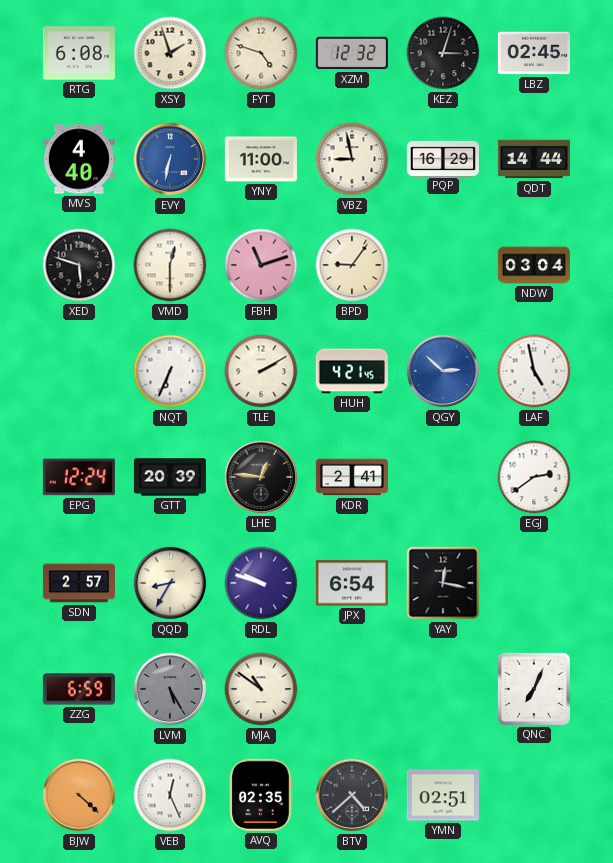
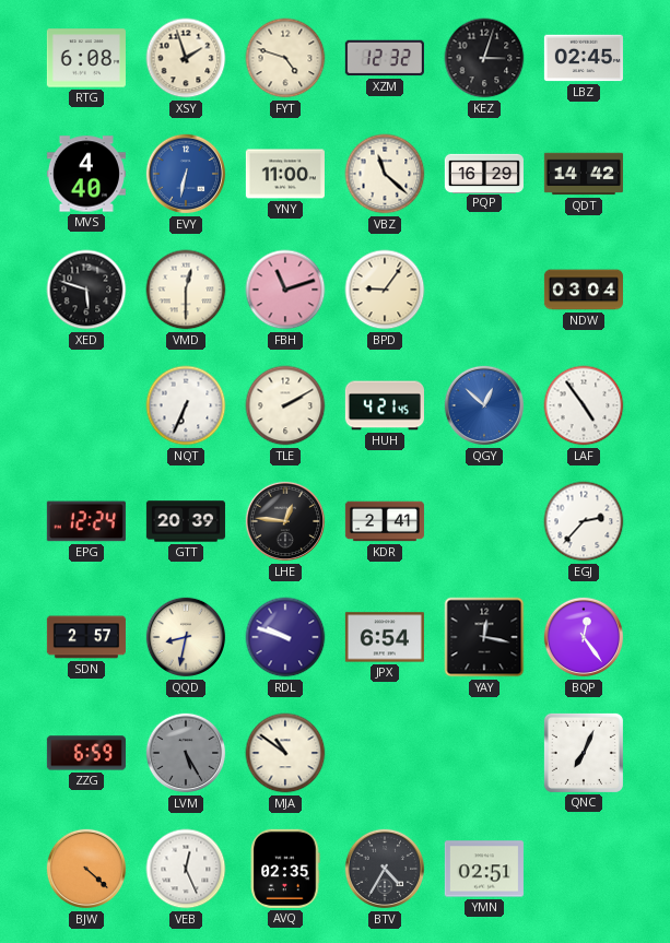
VBZ: 8:58 -> 11:22
QDT: 14:44 -> 14:42
QGY: 2:52 -> 12:52
LAF: 4:58 -> 4:54
EGJ: 2:39 -> 2:37
QQD: 8:35 -> 8:32
BQP: none -> 12:24
BTV: 4:38 -> 4:35
